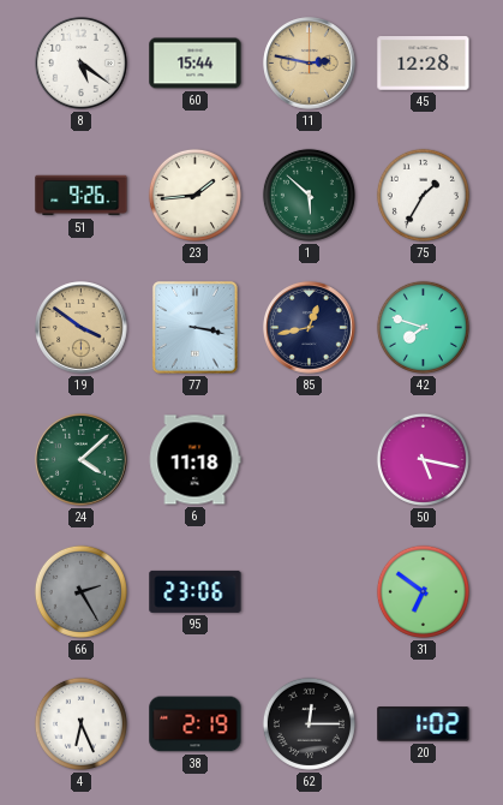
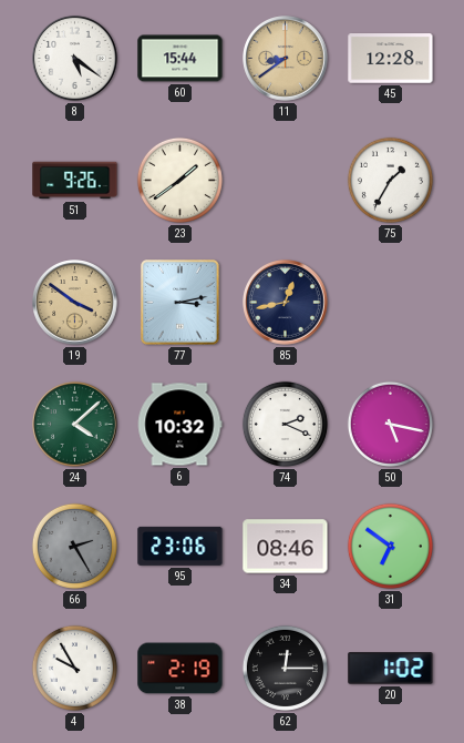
11: 2:47 -> 8:39
23: 1:44 -> 1:39
1: 5:52 -> none
77: 3:17 -> 3:13
42: 7:48 -> none
6: 11:18 -> 10:32
74: none -> 2:19
34: none -> 08:46
4: 6:26 -> 9:55
